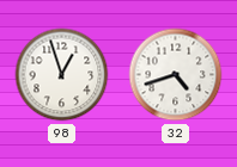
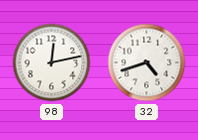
98: 12:57 -> 12:13
